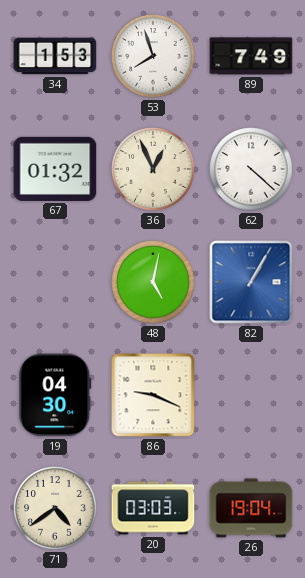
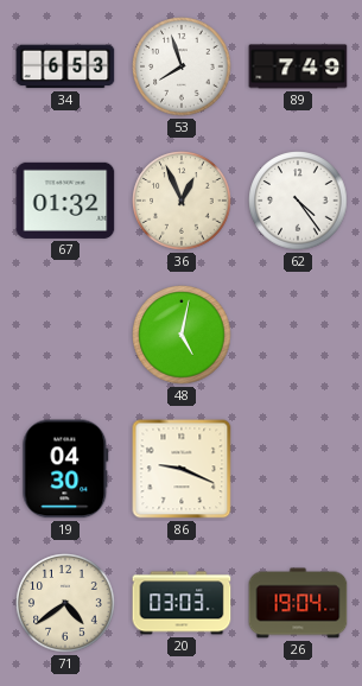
34: 1:53 -> 6:53
62: 4:22 -> 4:24
82: 1:05 -> none
